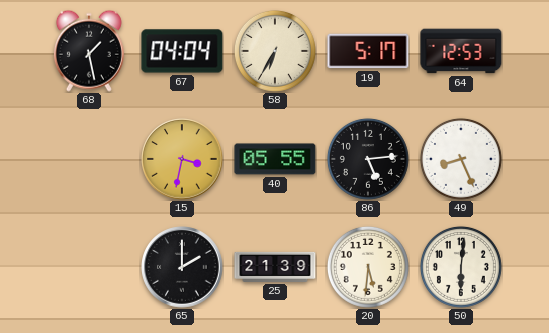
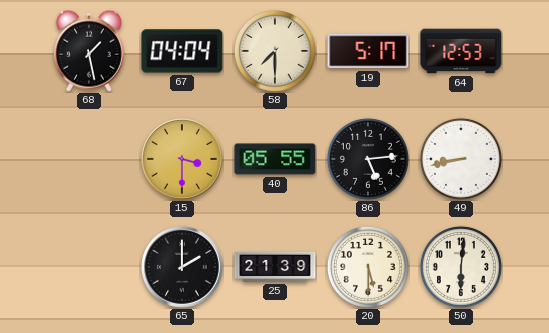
58: 6:35 -> 7:30
15: 3:32 -> 3:30
49: 8:26 -> 8:43
20: 5:31 -> 5:30
